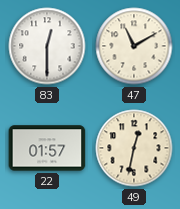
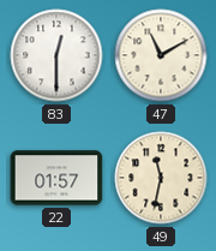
49: 12:32 -> 11:32
